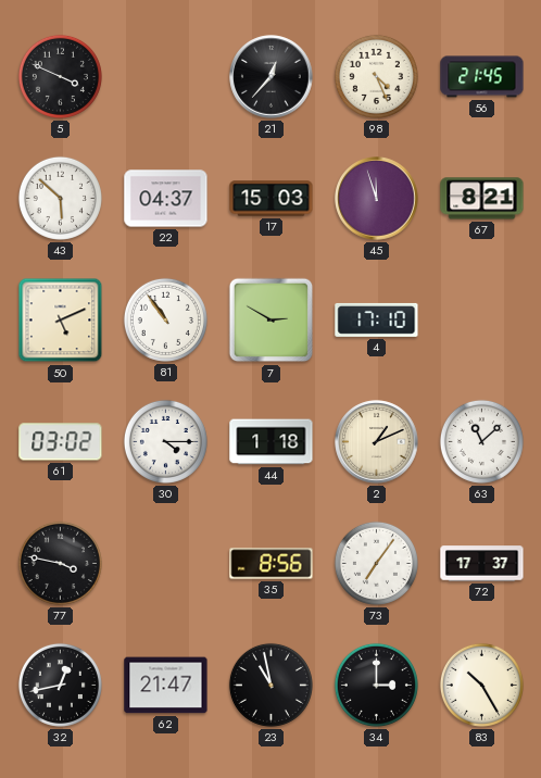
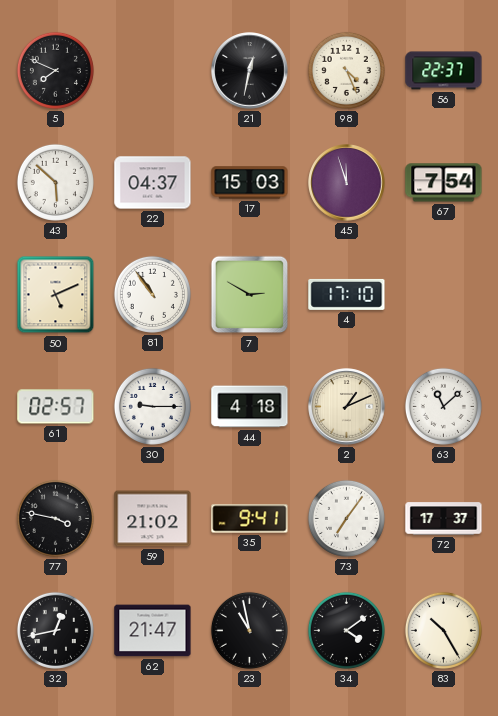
5: 3:49 -> 7:49
21: 12:37 -> 12:32
56: 21:45 -> 22:37
67: 8:21 -> 7:54
61: 03:02 -> 02:57
30: 4:15 -> 9:15
44: 1:18 -> 4:18
59: none -> 21:02
35: 8:56 -> 9:41
34: 3:00 -> 4:09
